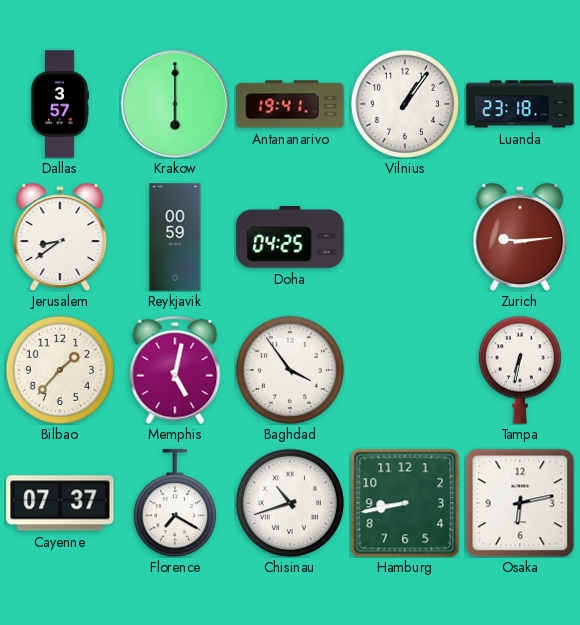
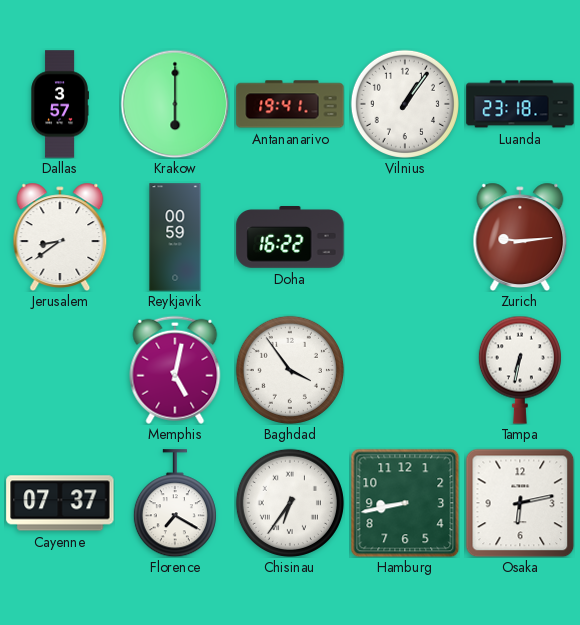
Doha: 04:25 -> 16:22
Bilbao: 1:37 -> none
Chisinau: 10:42 -> 6:36
